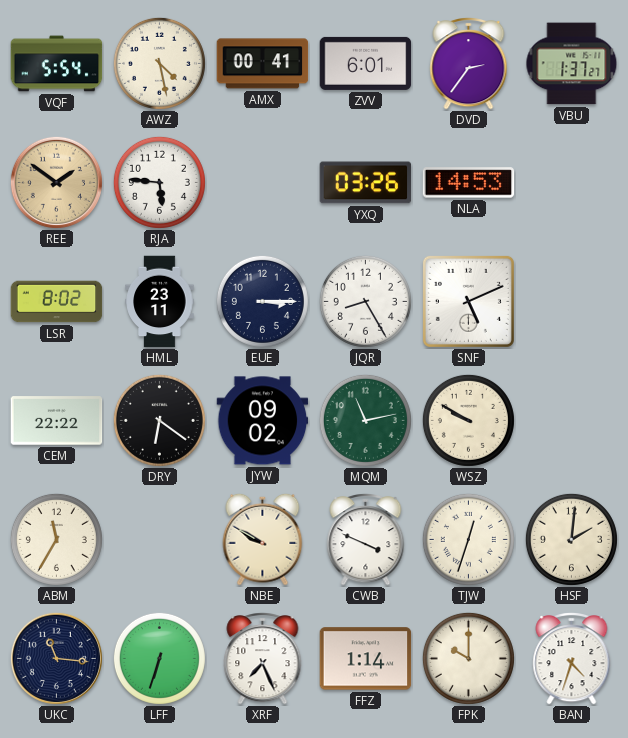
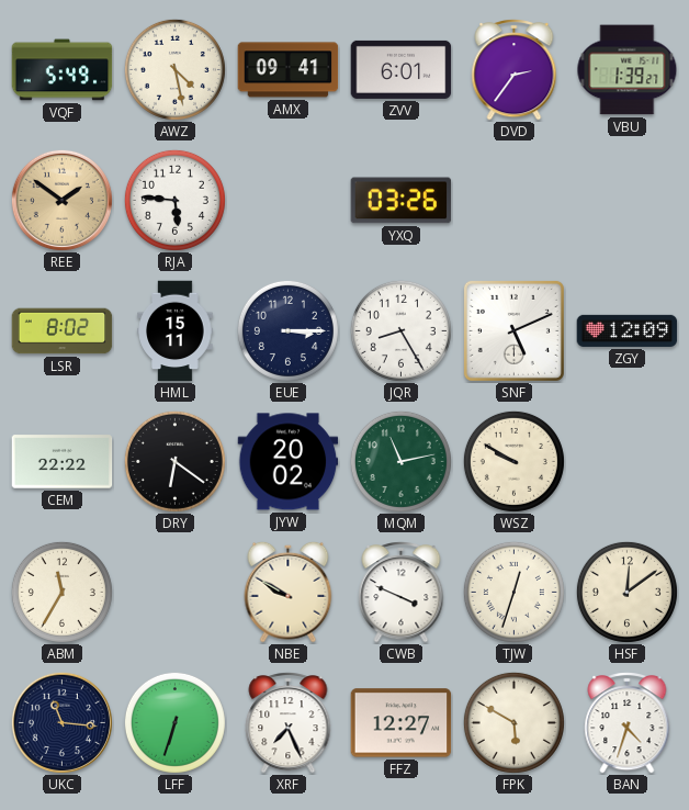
VQF: 5:54 -> 5:49
AMX: 00:41 -> 09:41
VBU: 1:37 -> 1:39
NLA: 14:53 -> none
HML: 23:11 -> 15:11
ZGY: none -> 12:09
JYW: 09:02 -> 20:02
HSF: 2:01 -> 12:09
FFZ: 1:14 -> 12:27
FPK: 10:00 -> 5:50
